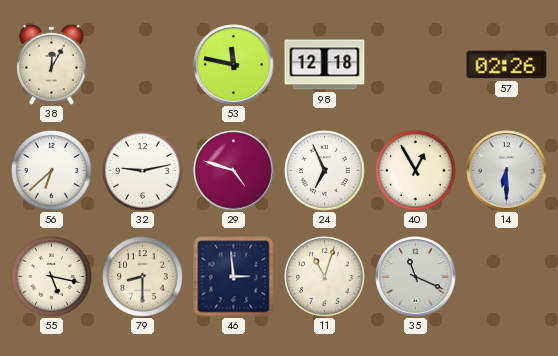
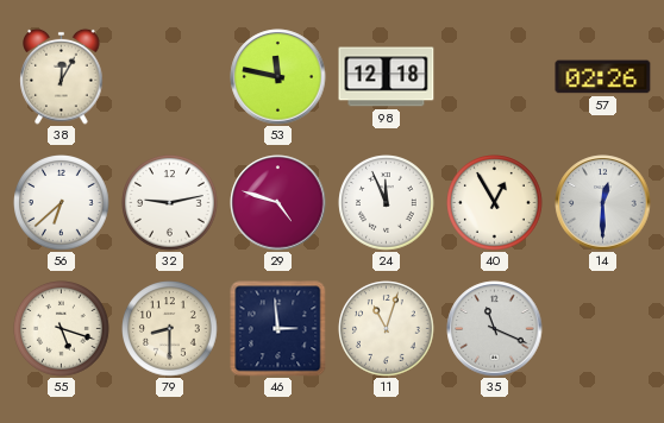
24: 6:56 -> 11:56
14: 6:30 -> 12:30
55: 5:17 -> 5:18
